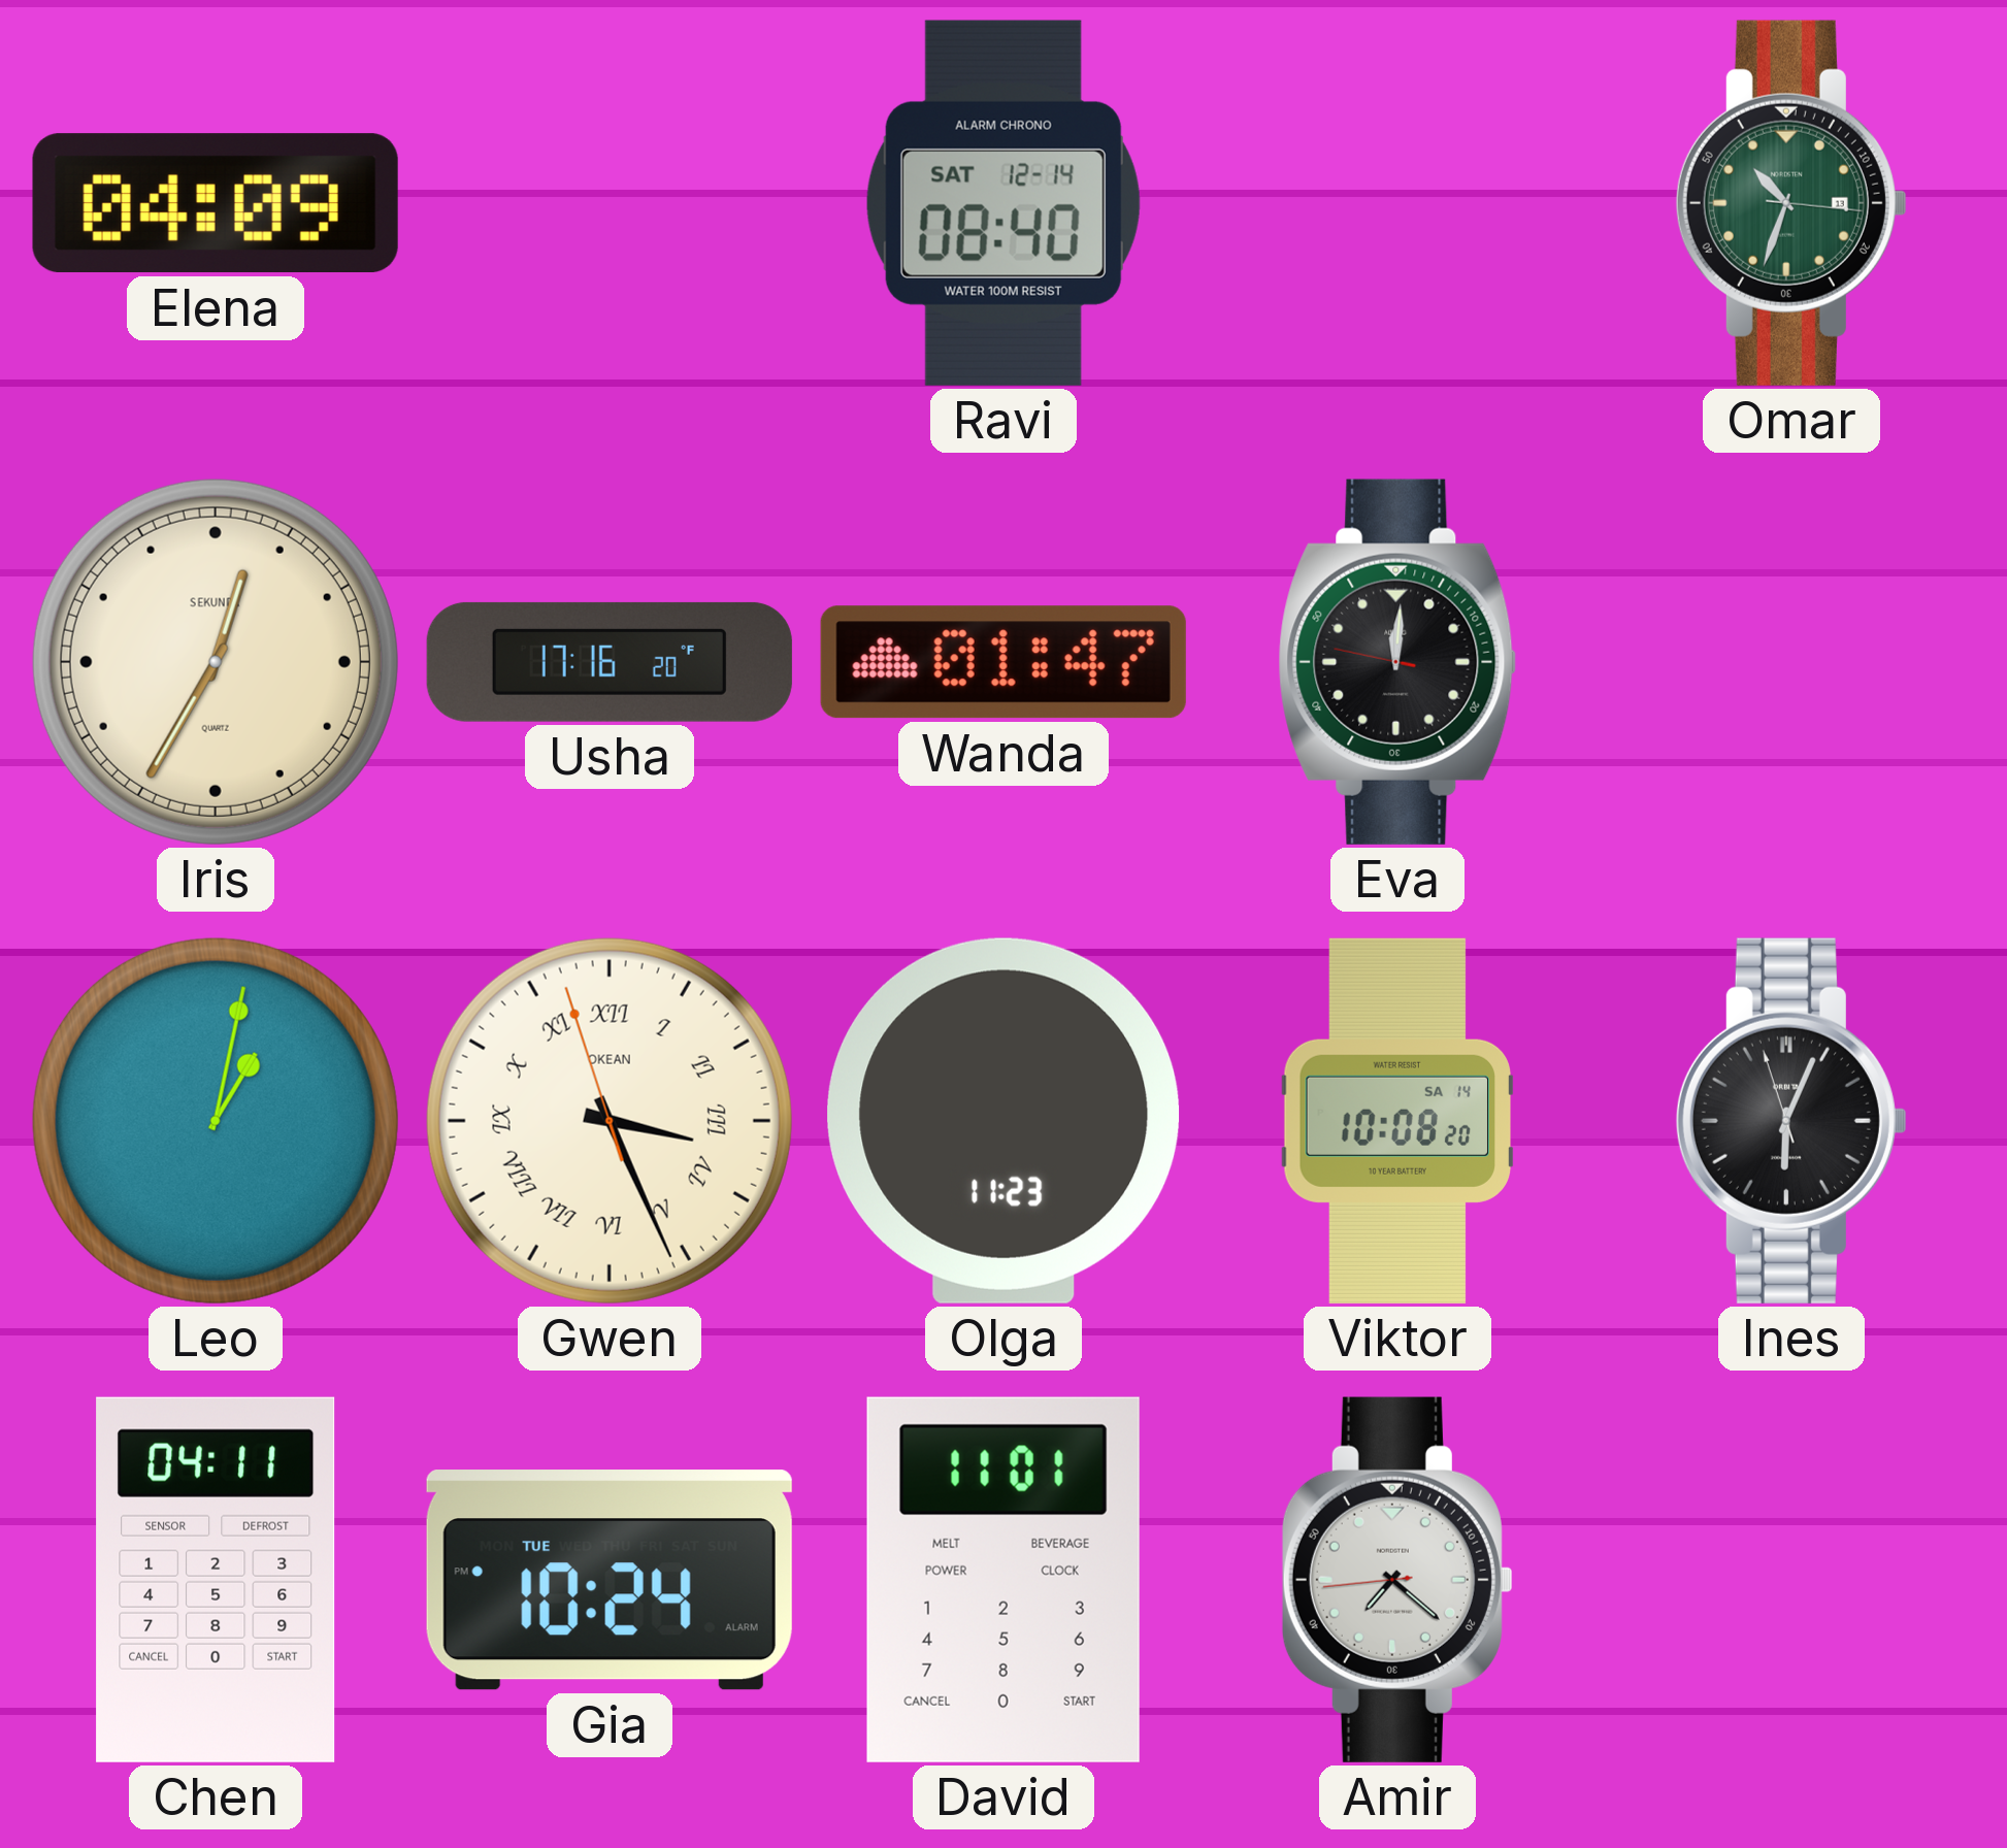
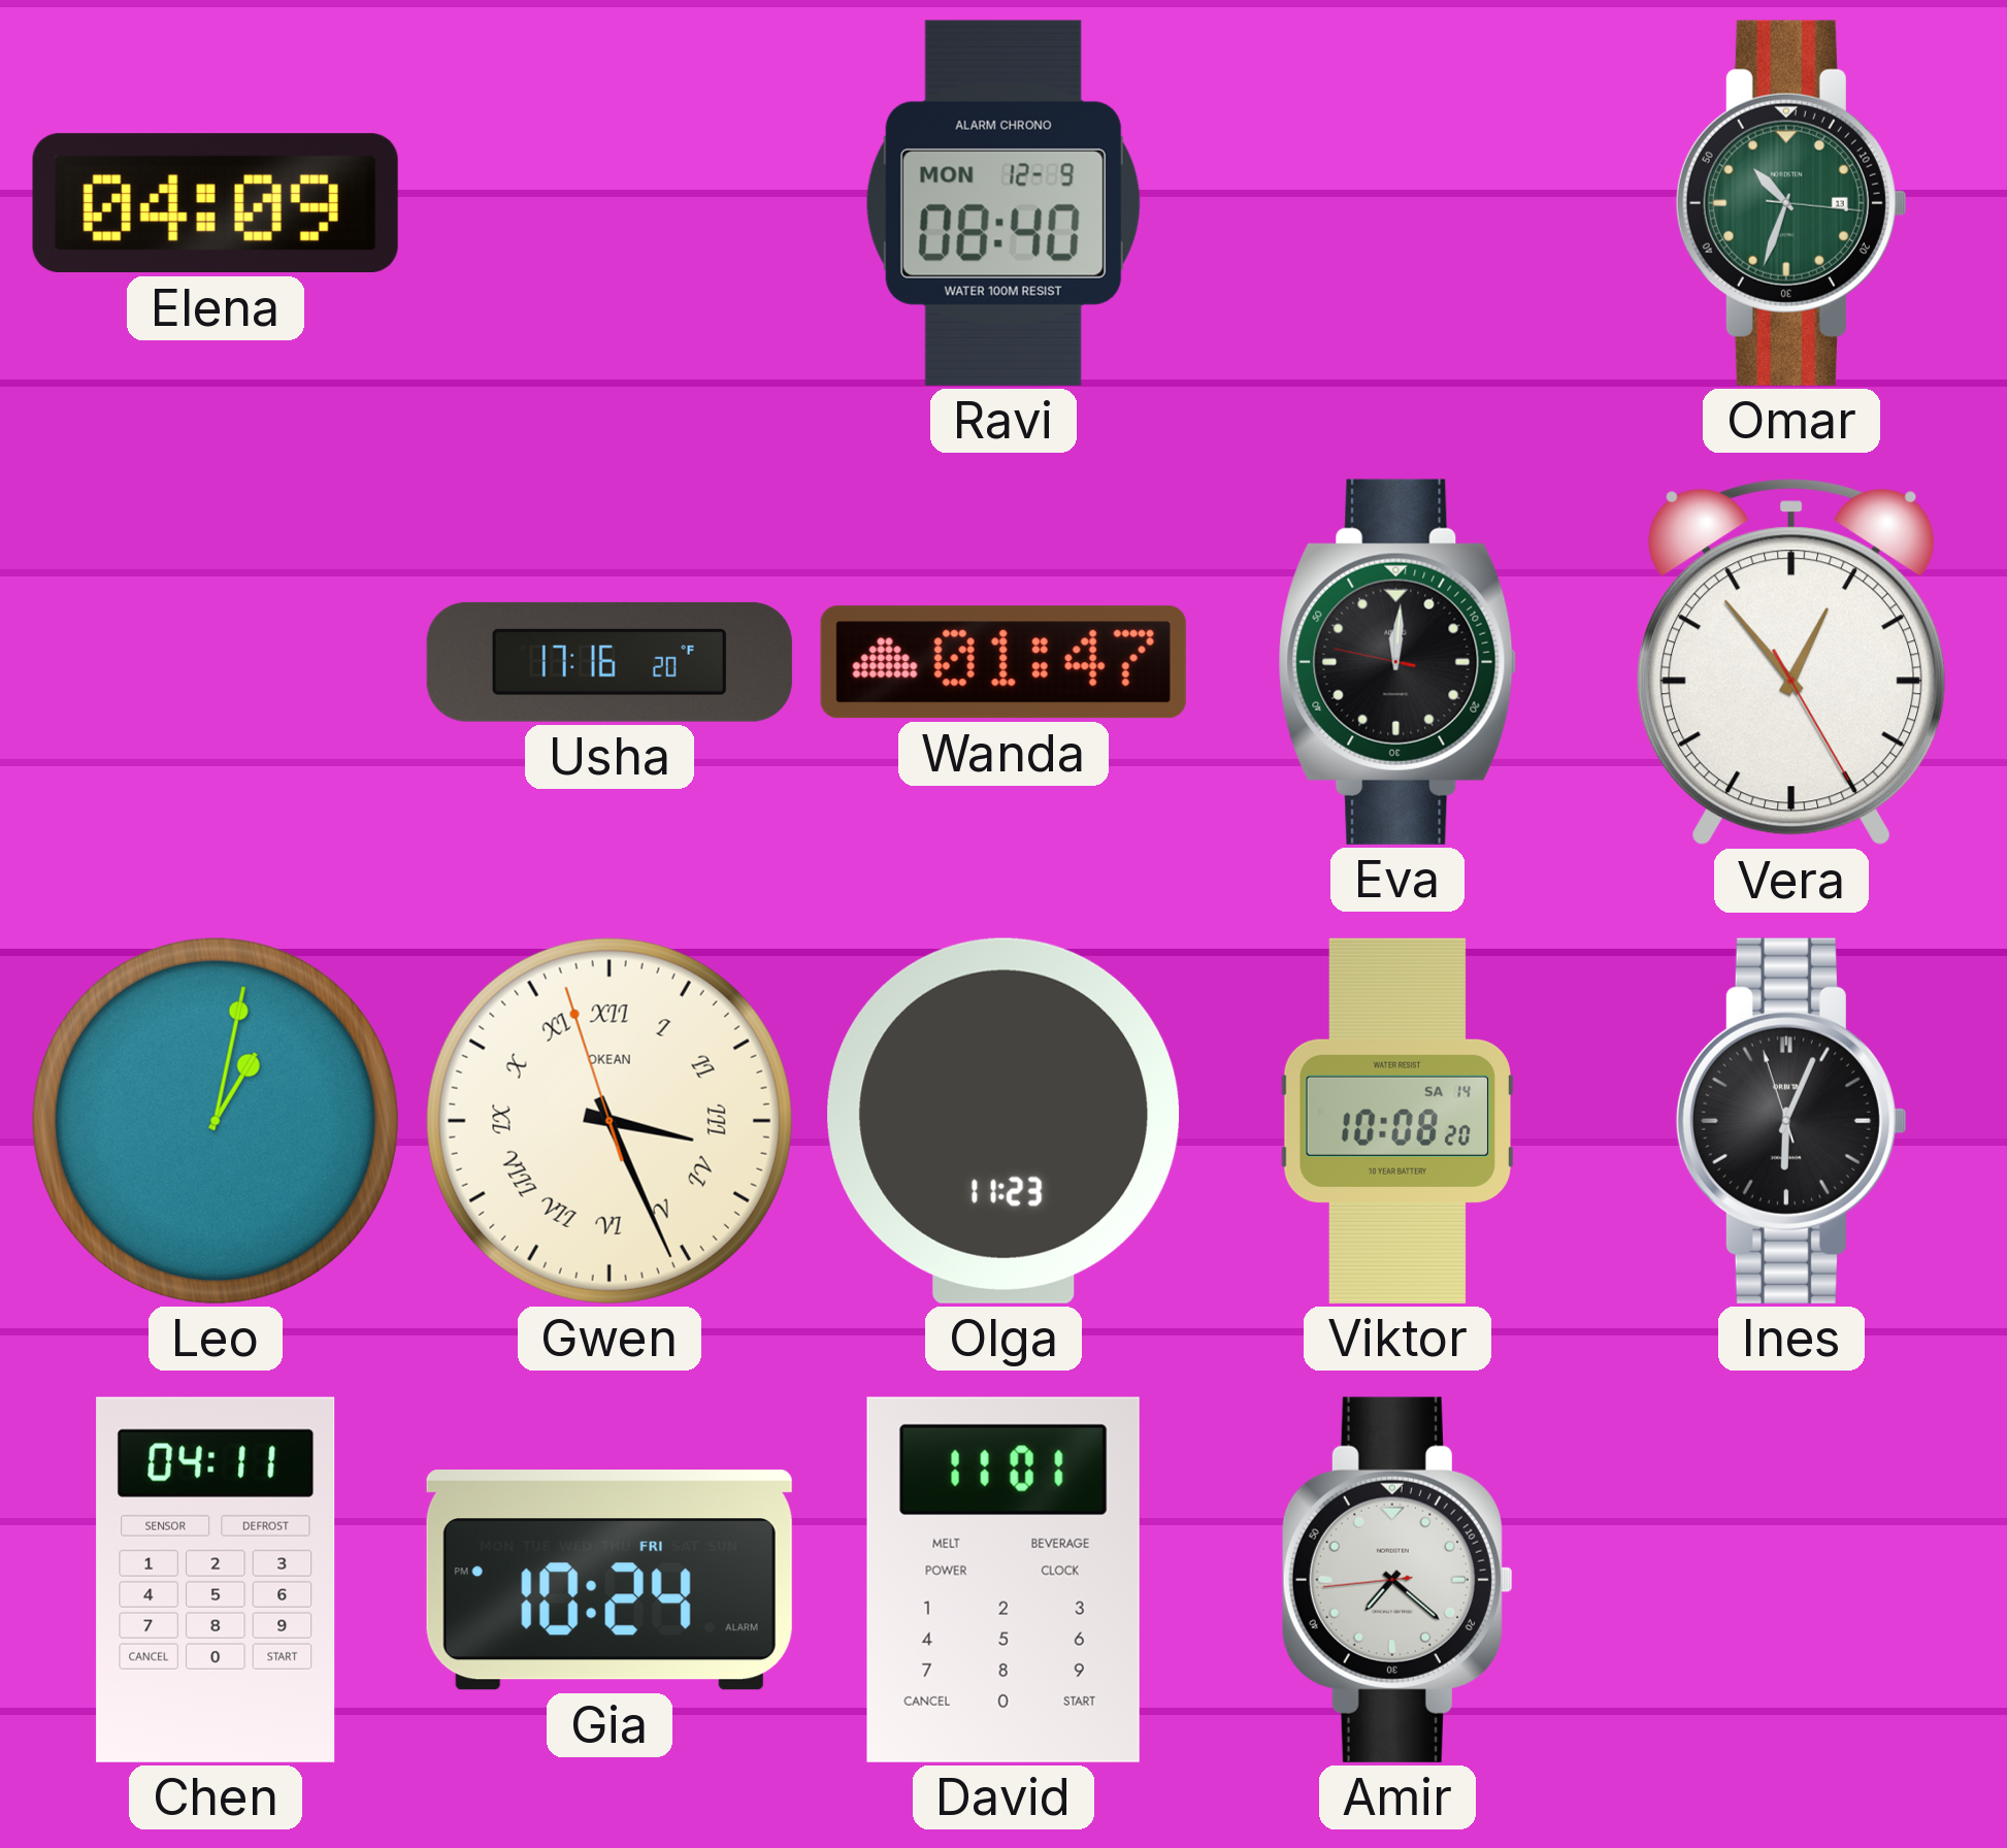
Ravi date: SAT 12-14 -> MON 12-9
Iris: 12:35 -> none
Vera: none -> 12:53
Gia date: TUE -> FRI
